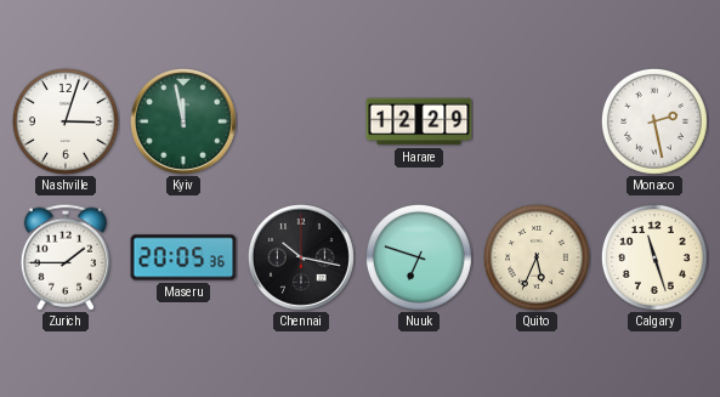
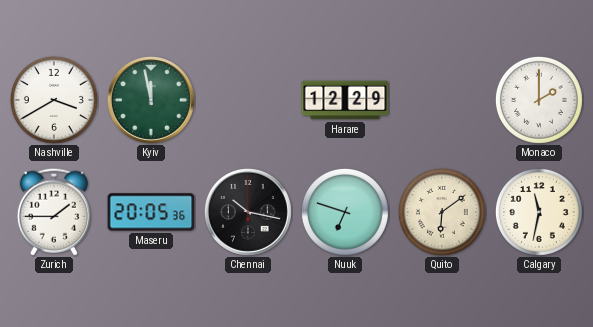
Nashville: 3:03 -> 3:40
Monaco: 2:28 -> 2:00
Quito: 5:34 -> 6:09
Calgary: 11:27 -> 11:32
